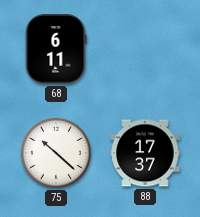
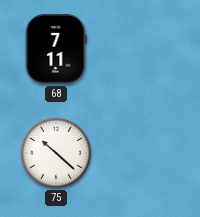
68: 6:11 -> 7:11
88: 17:37 -> none
